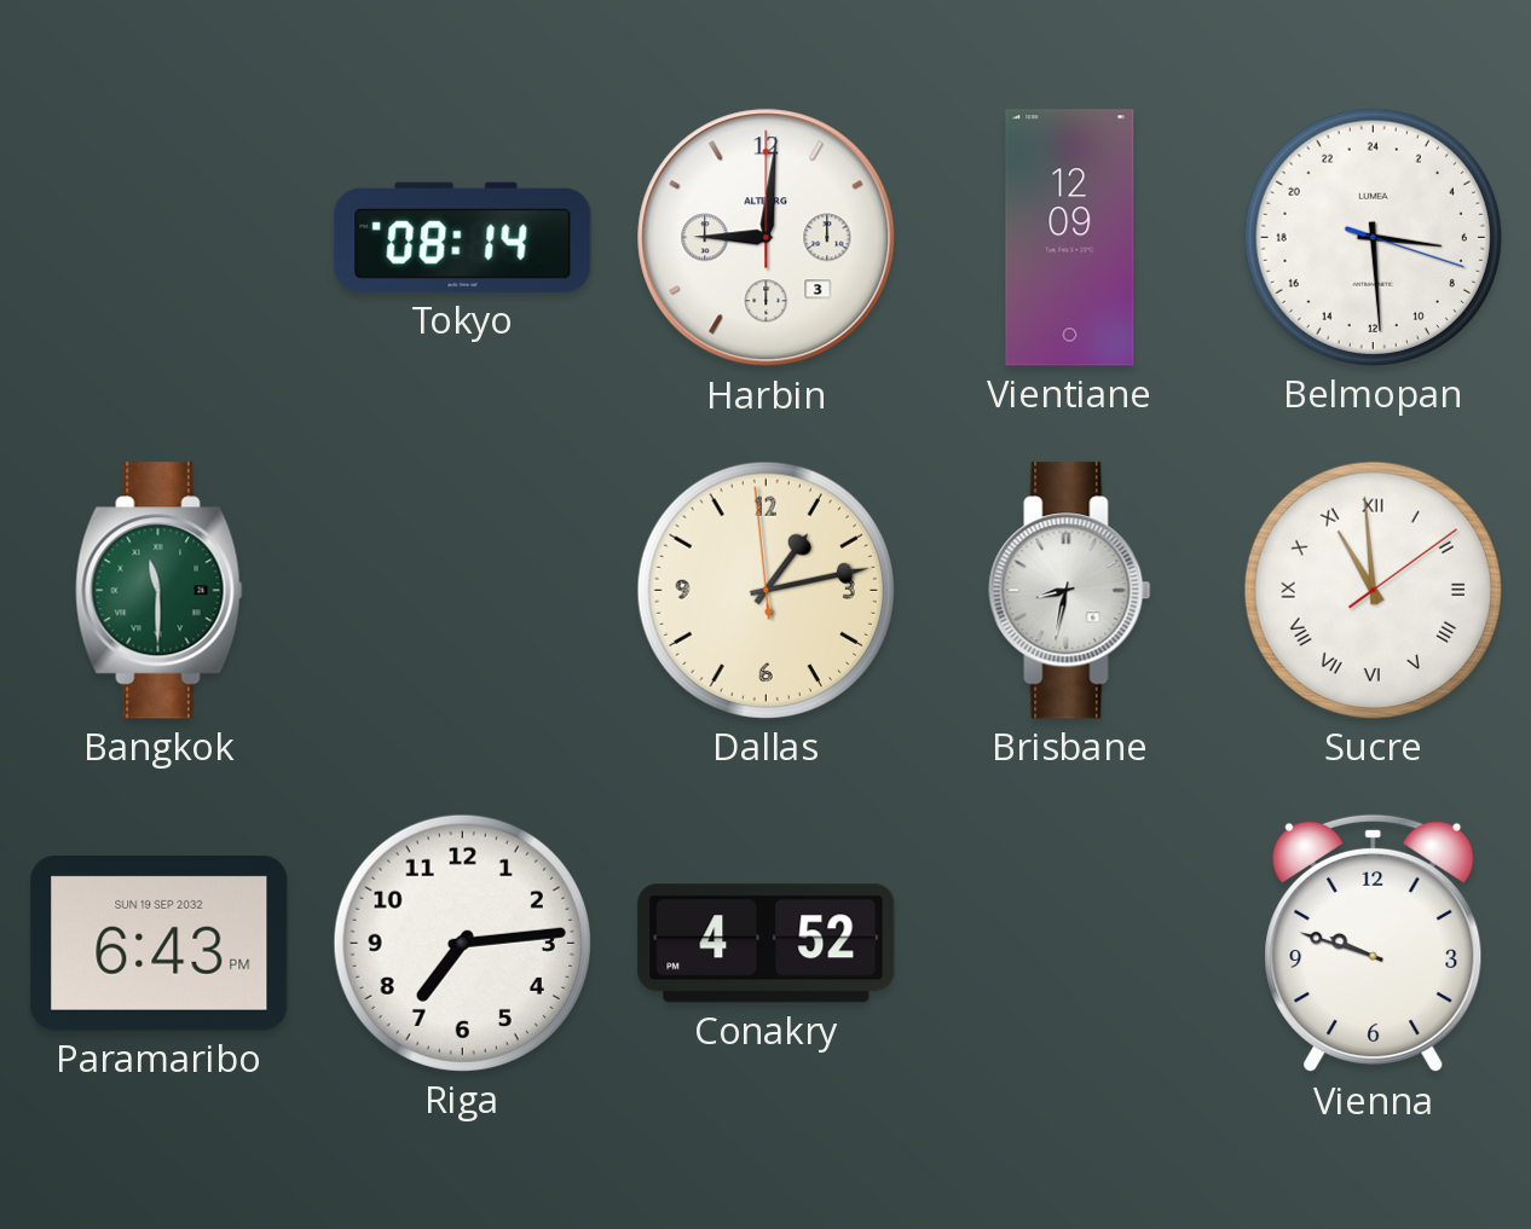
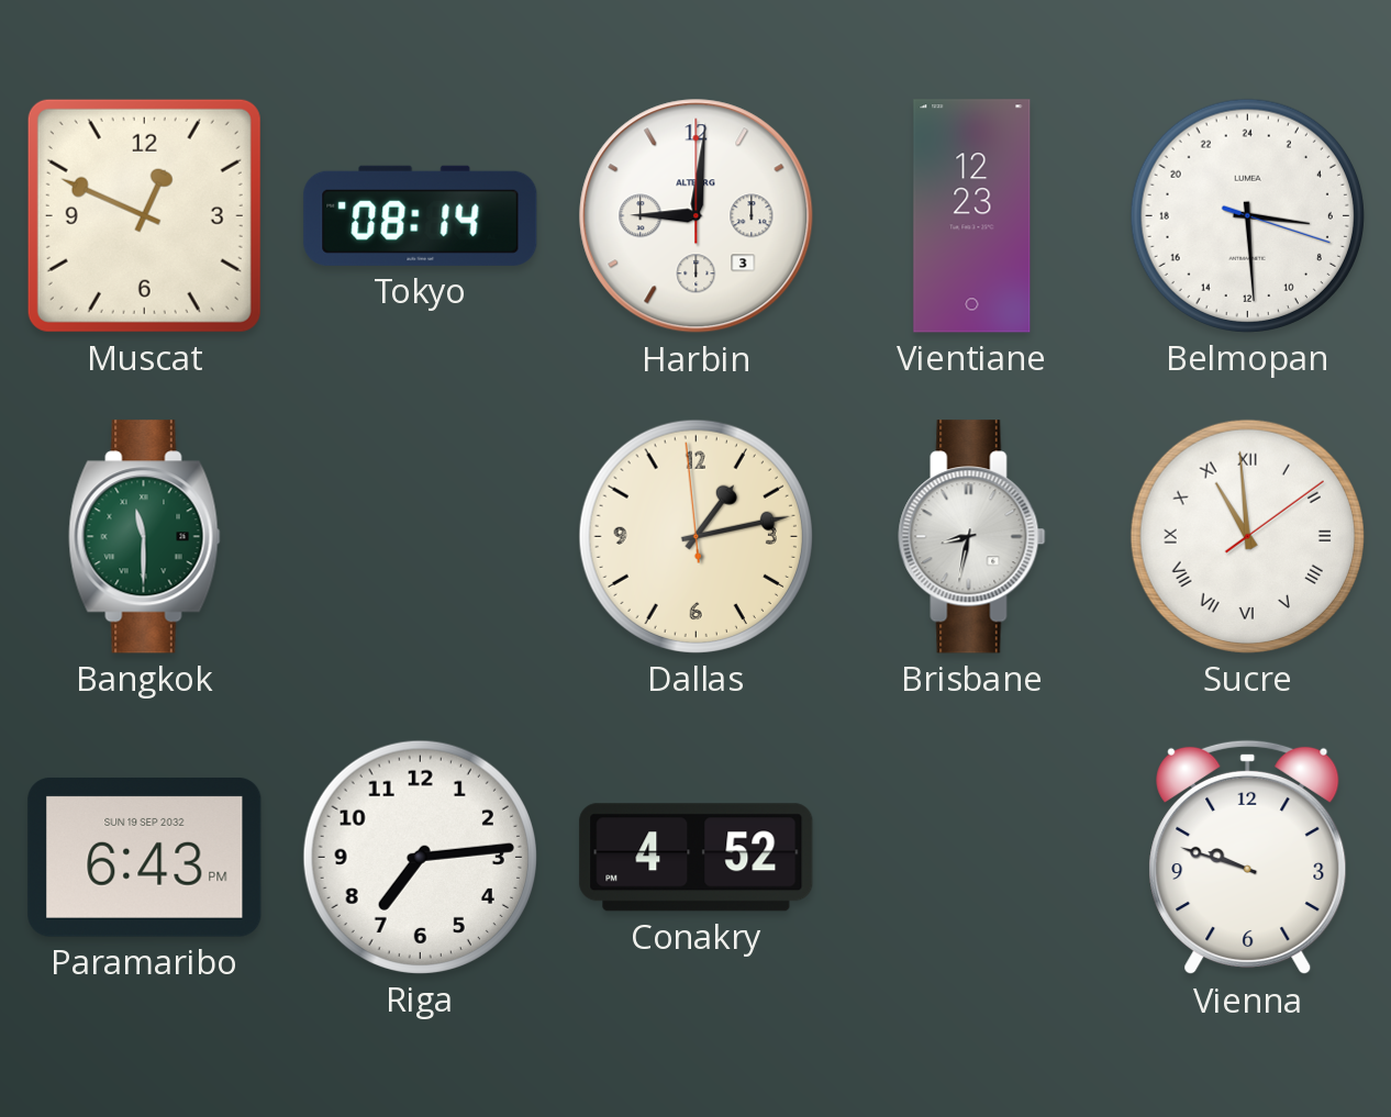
Muscat: none -> 12:49
Vientiane: 12:09 -> 12:23
